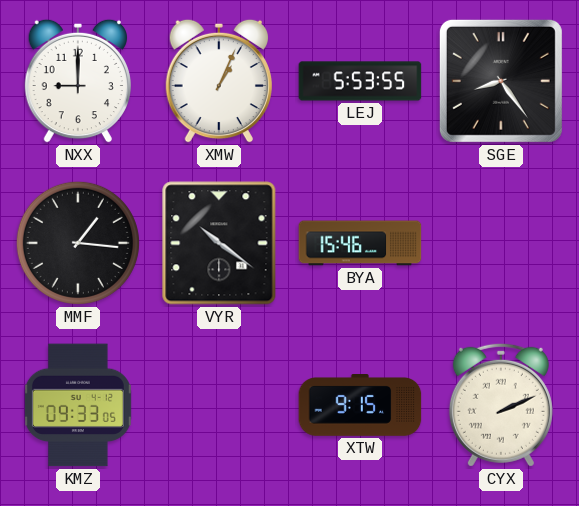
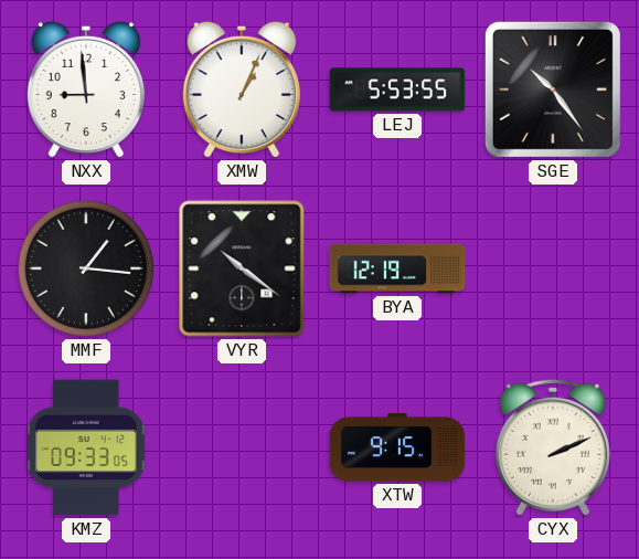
NXX: 9:00 -> 8:59
SGE: 8:24 -> 10:24
BYA: 15:46 -> 12:19
